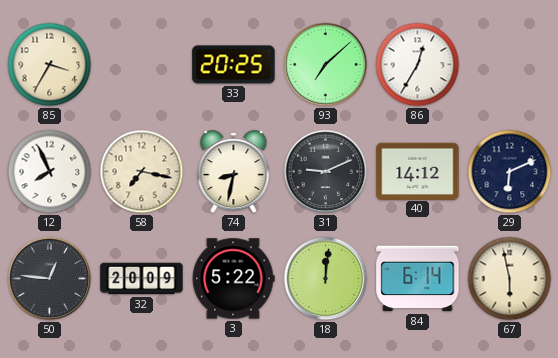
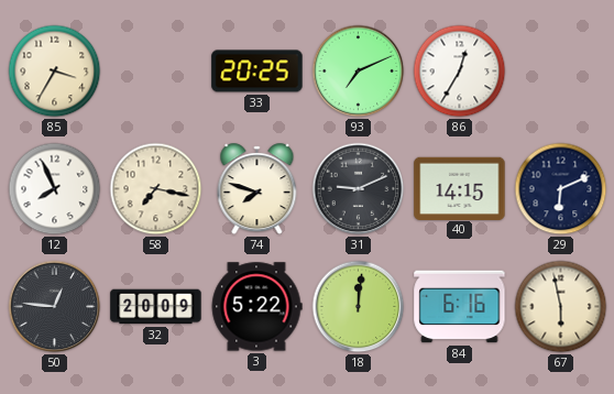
93: 7:08 -> 7:11
74: 8:32 -> 7:48
40: 14:12 -> 14:15
84: 6:14 -> 6:16
